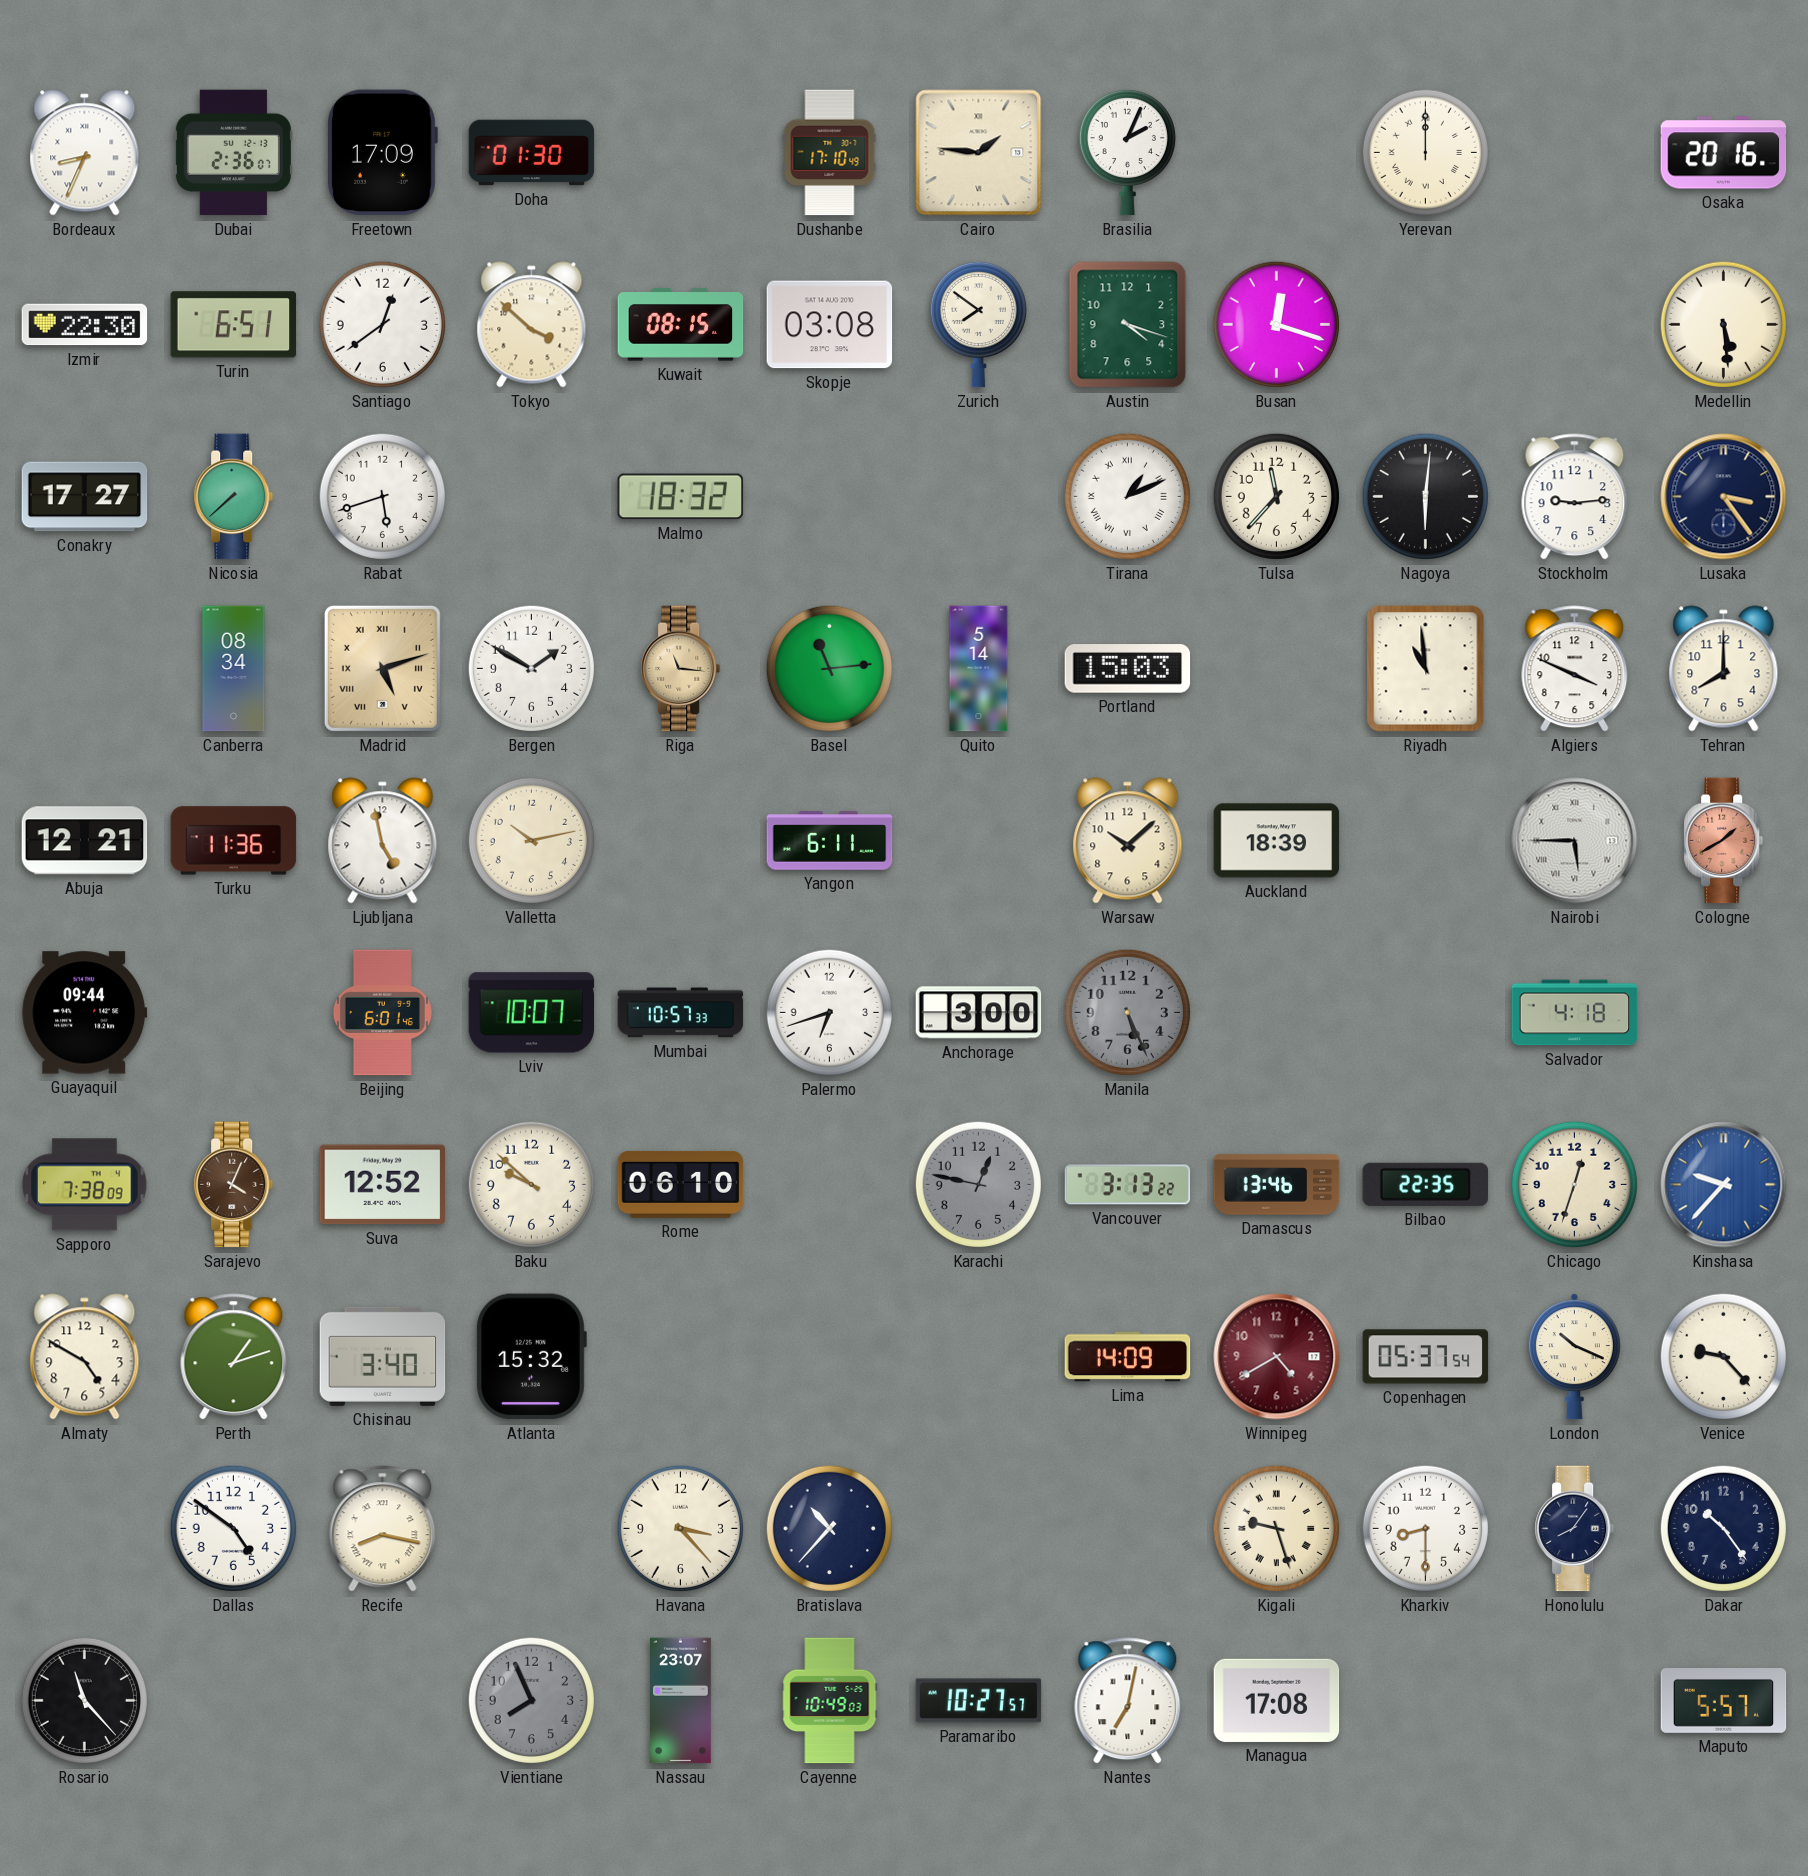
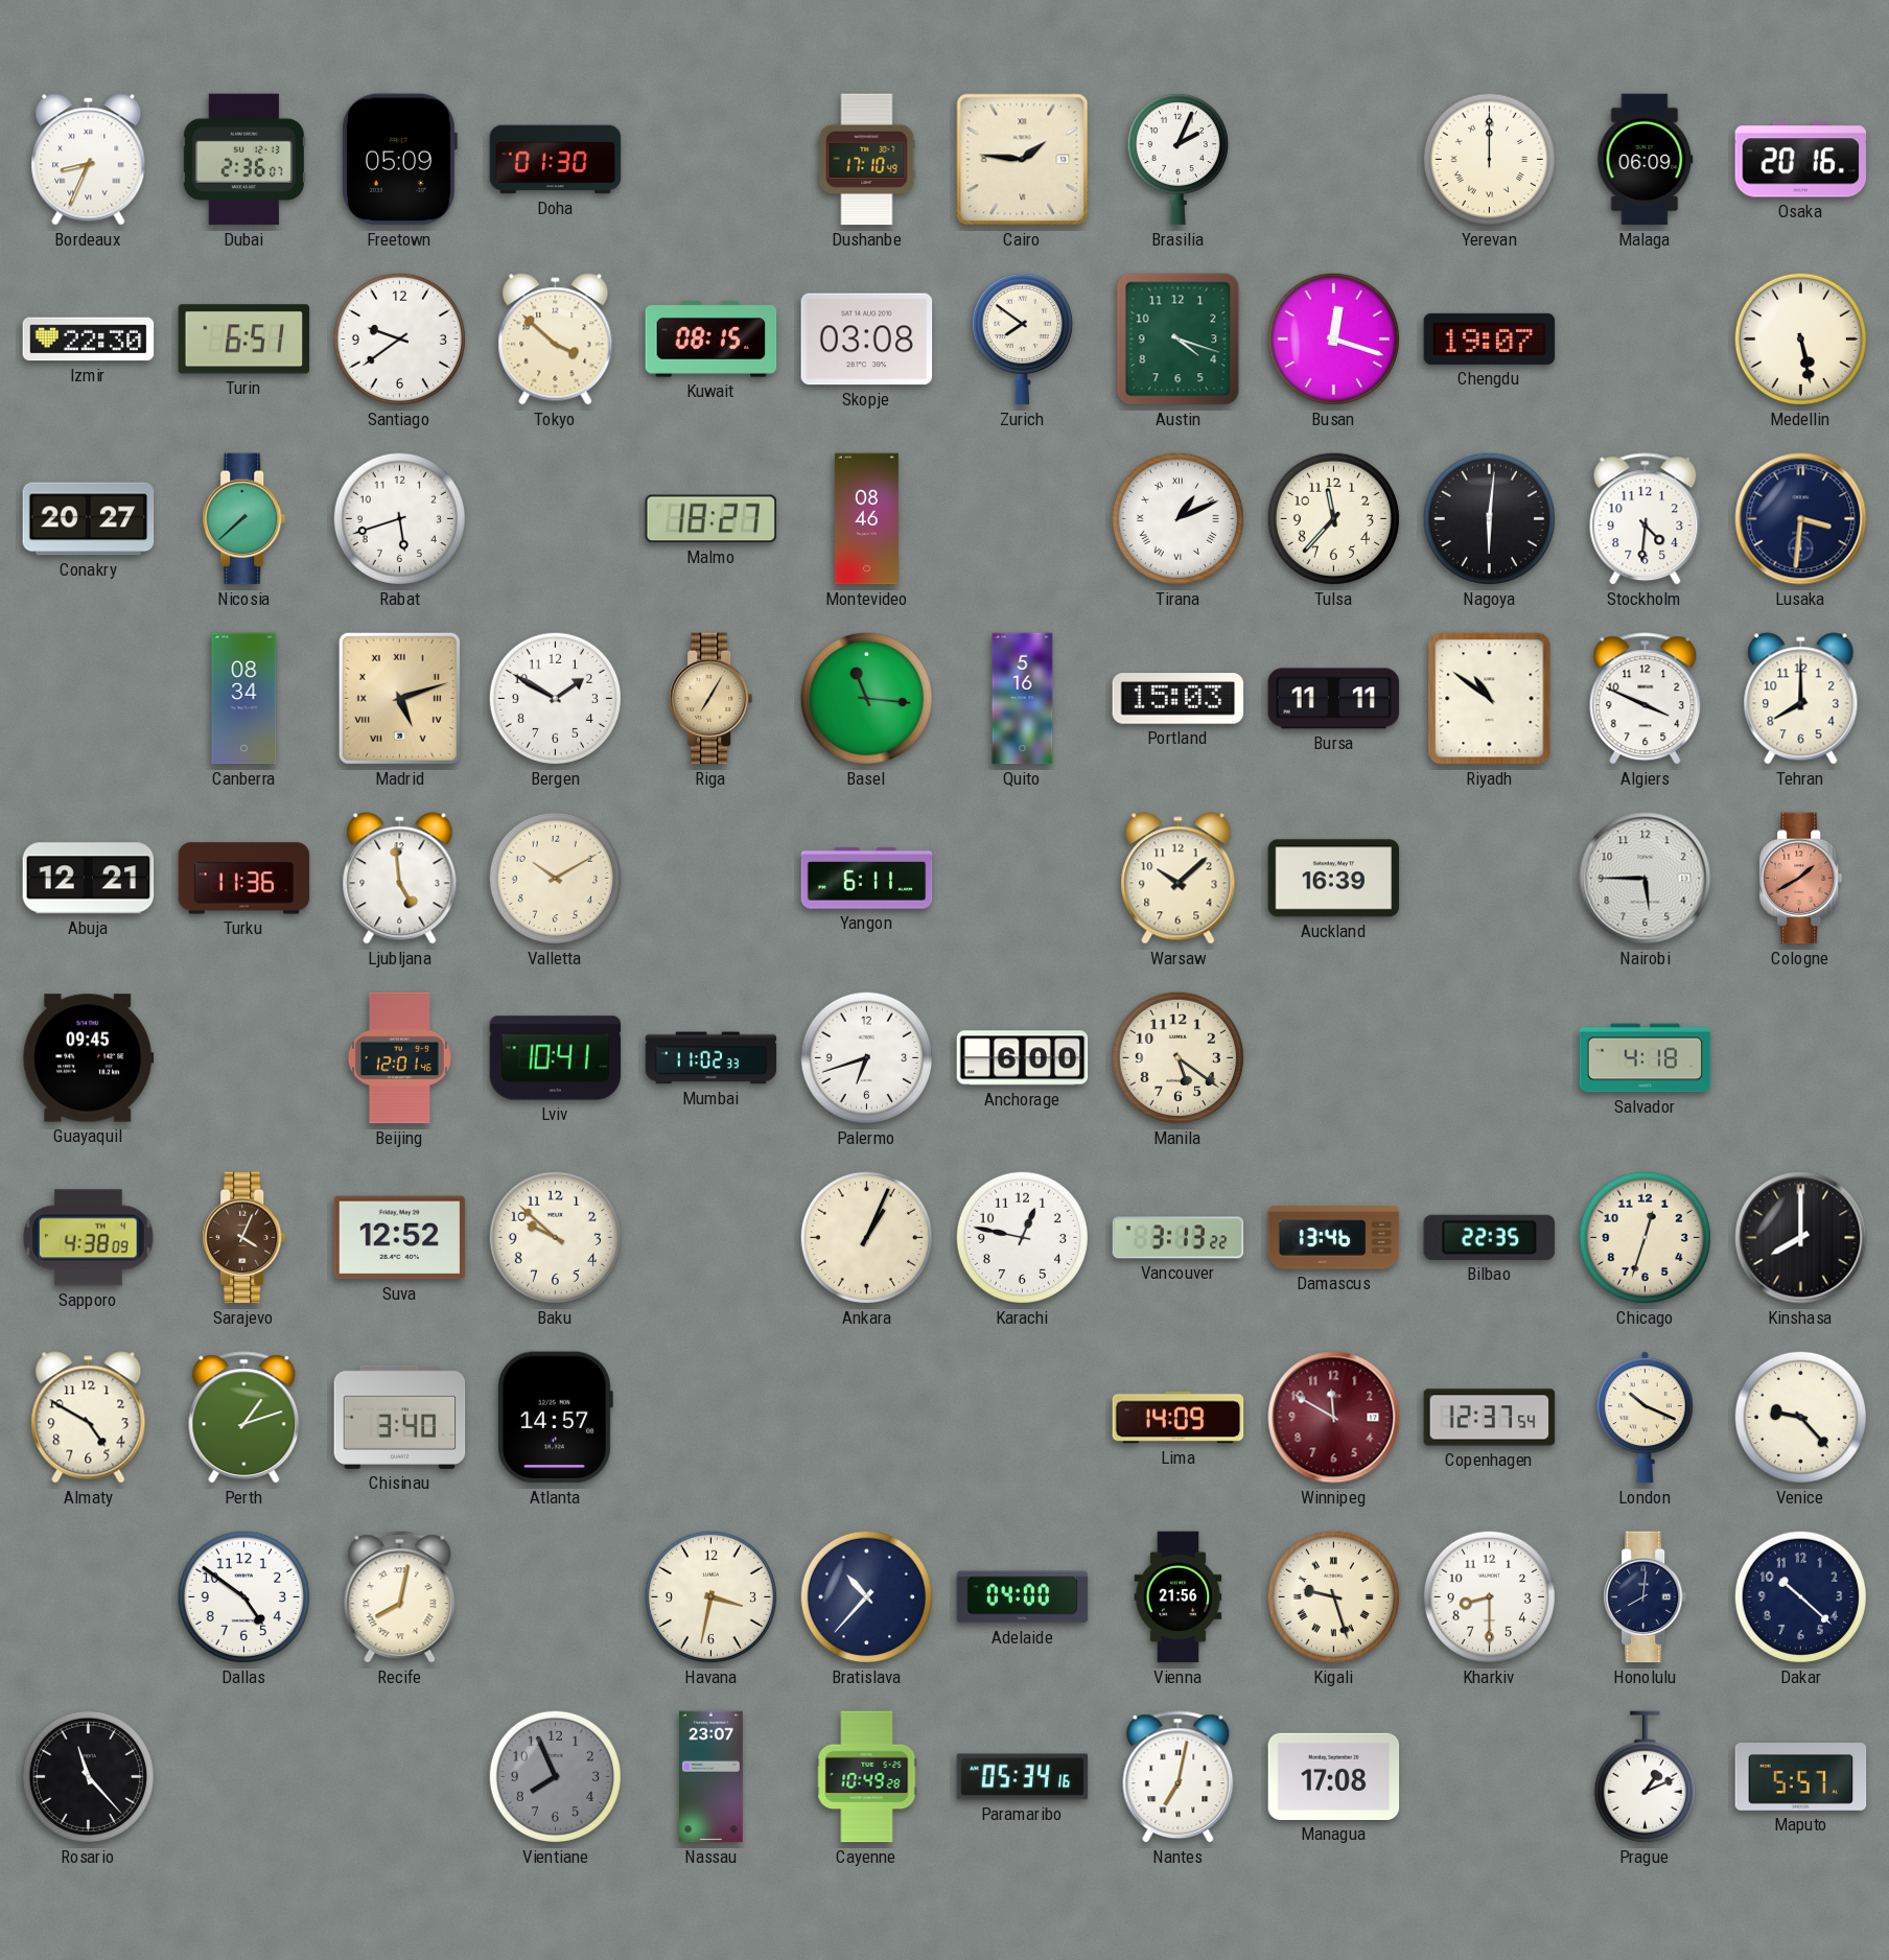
Freetown: 17:09 -> 05:09
Malaga: none -> 06:09
Santiago: 12:39 -> 9:39
Chengdu: none -> 19:07
Medellin: 5:29 -> 5:28
Conakry: 17:27 -> 20:27
Malmo: 18:32 -> 18:27
Montevideo: none -> 08:46
Stockholm: 9:14 -> 4:31
Lusaka: 3:24 -> 3:31
Riga: 11:16 -> 7:05
Basel: 11:14 -> 11:16
Quito: 5:14 -> 5:16
Bursa: none -> 11:11
Riyadh: 10:59 -> 10:51
Ljubljana: 4:58 -> 4:59
Valletta: 10:13 -> 10:10
Auckland: 18:39 -> 16:39
Nairobi numerals: Roman -> Arabic
Guayaquil: 09:44 -> 09:45
Beijing: 6:01 -> 12:01
Lviv: 10:07 -> 10:41
Mumbai: 10:57 -> 11:02
Anchorage: 3:00 -> 6:00
Manila: 5:26 -> 5:21
Manila dial: grey -> cream
Sapporo: 7:38 -> 4:38
Rome: 06:10 -> none
Ankara: none -> 1:04
Karachi dial: grey -> white
Kinshasa: 9:37 -> 8:00
Kinshasa dial: blue -> black
Atlanta: 15:32 -> 14:57
Winnipeg: 4:40 -> 11:50
Copenhagen: 05:37 -> 12:37
Recife: 8:17 -> 8:02
Havana: 3:23 -> 3:32
Adelaide: none -> 04:00
Vienna: none -> 21:56
Honolulu: 8:06 -> 8:01
Dakar: 10:24 -> 10:22
Cayenne: 10:49:03 -> 10:49:28
Paramaribo: 10:27 -> 05:34
Prague: none -> 1:11
